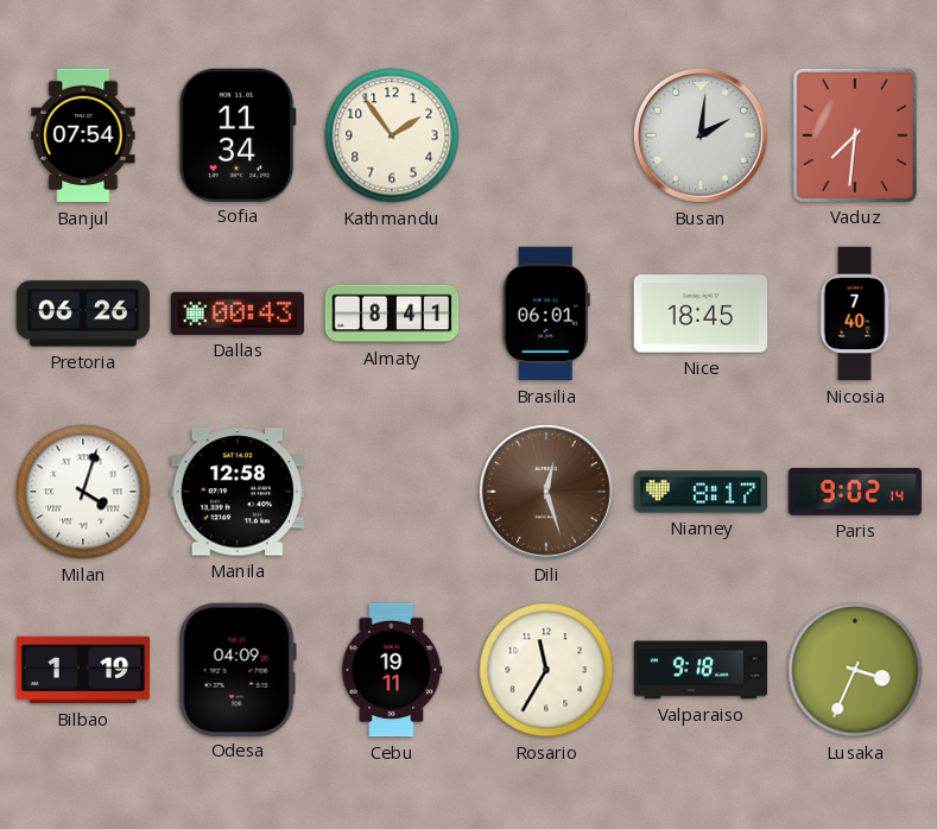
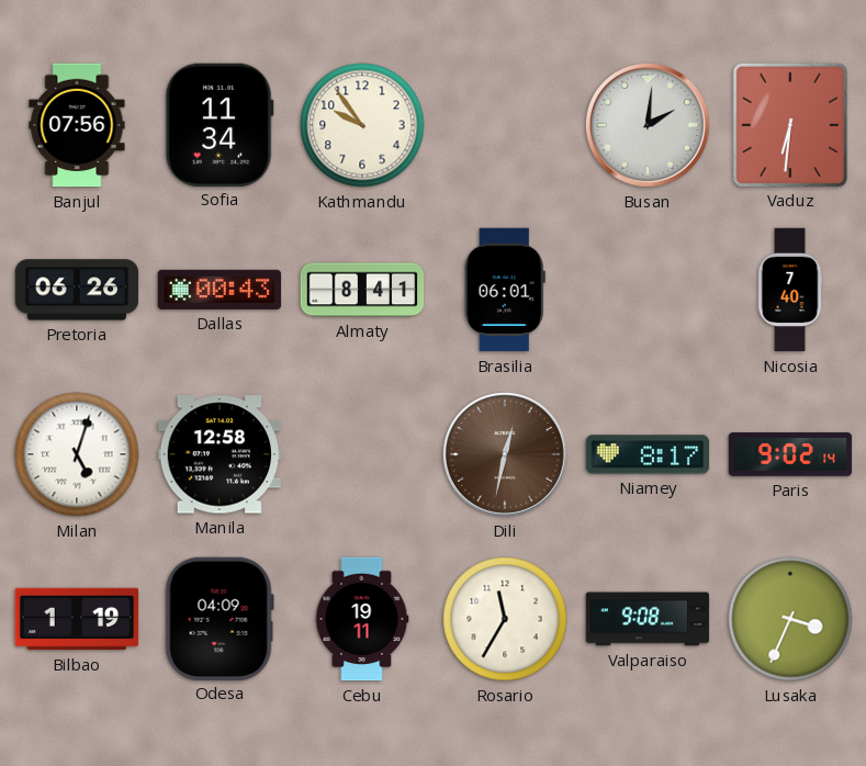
Banjul: 07:54 -> 07:56
Kathmandu: 1:54 -> 9:54
Vaduz: 7:31 -> 6:31
Nice: 18:45 -> none
Milan: 4:03 -> 5:03
Dili: 12:27 -> 12:32
Valparaiso: 9:18 -> 9:08
